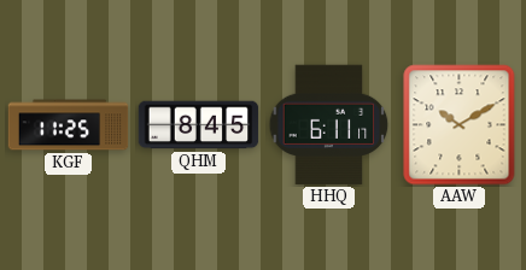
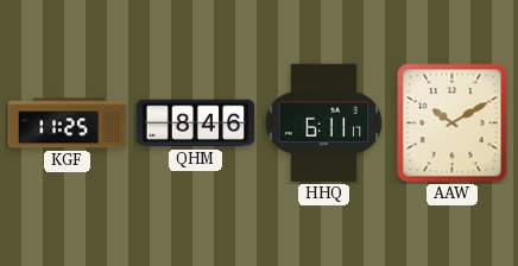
QHM: 8:45 -> 8:46
